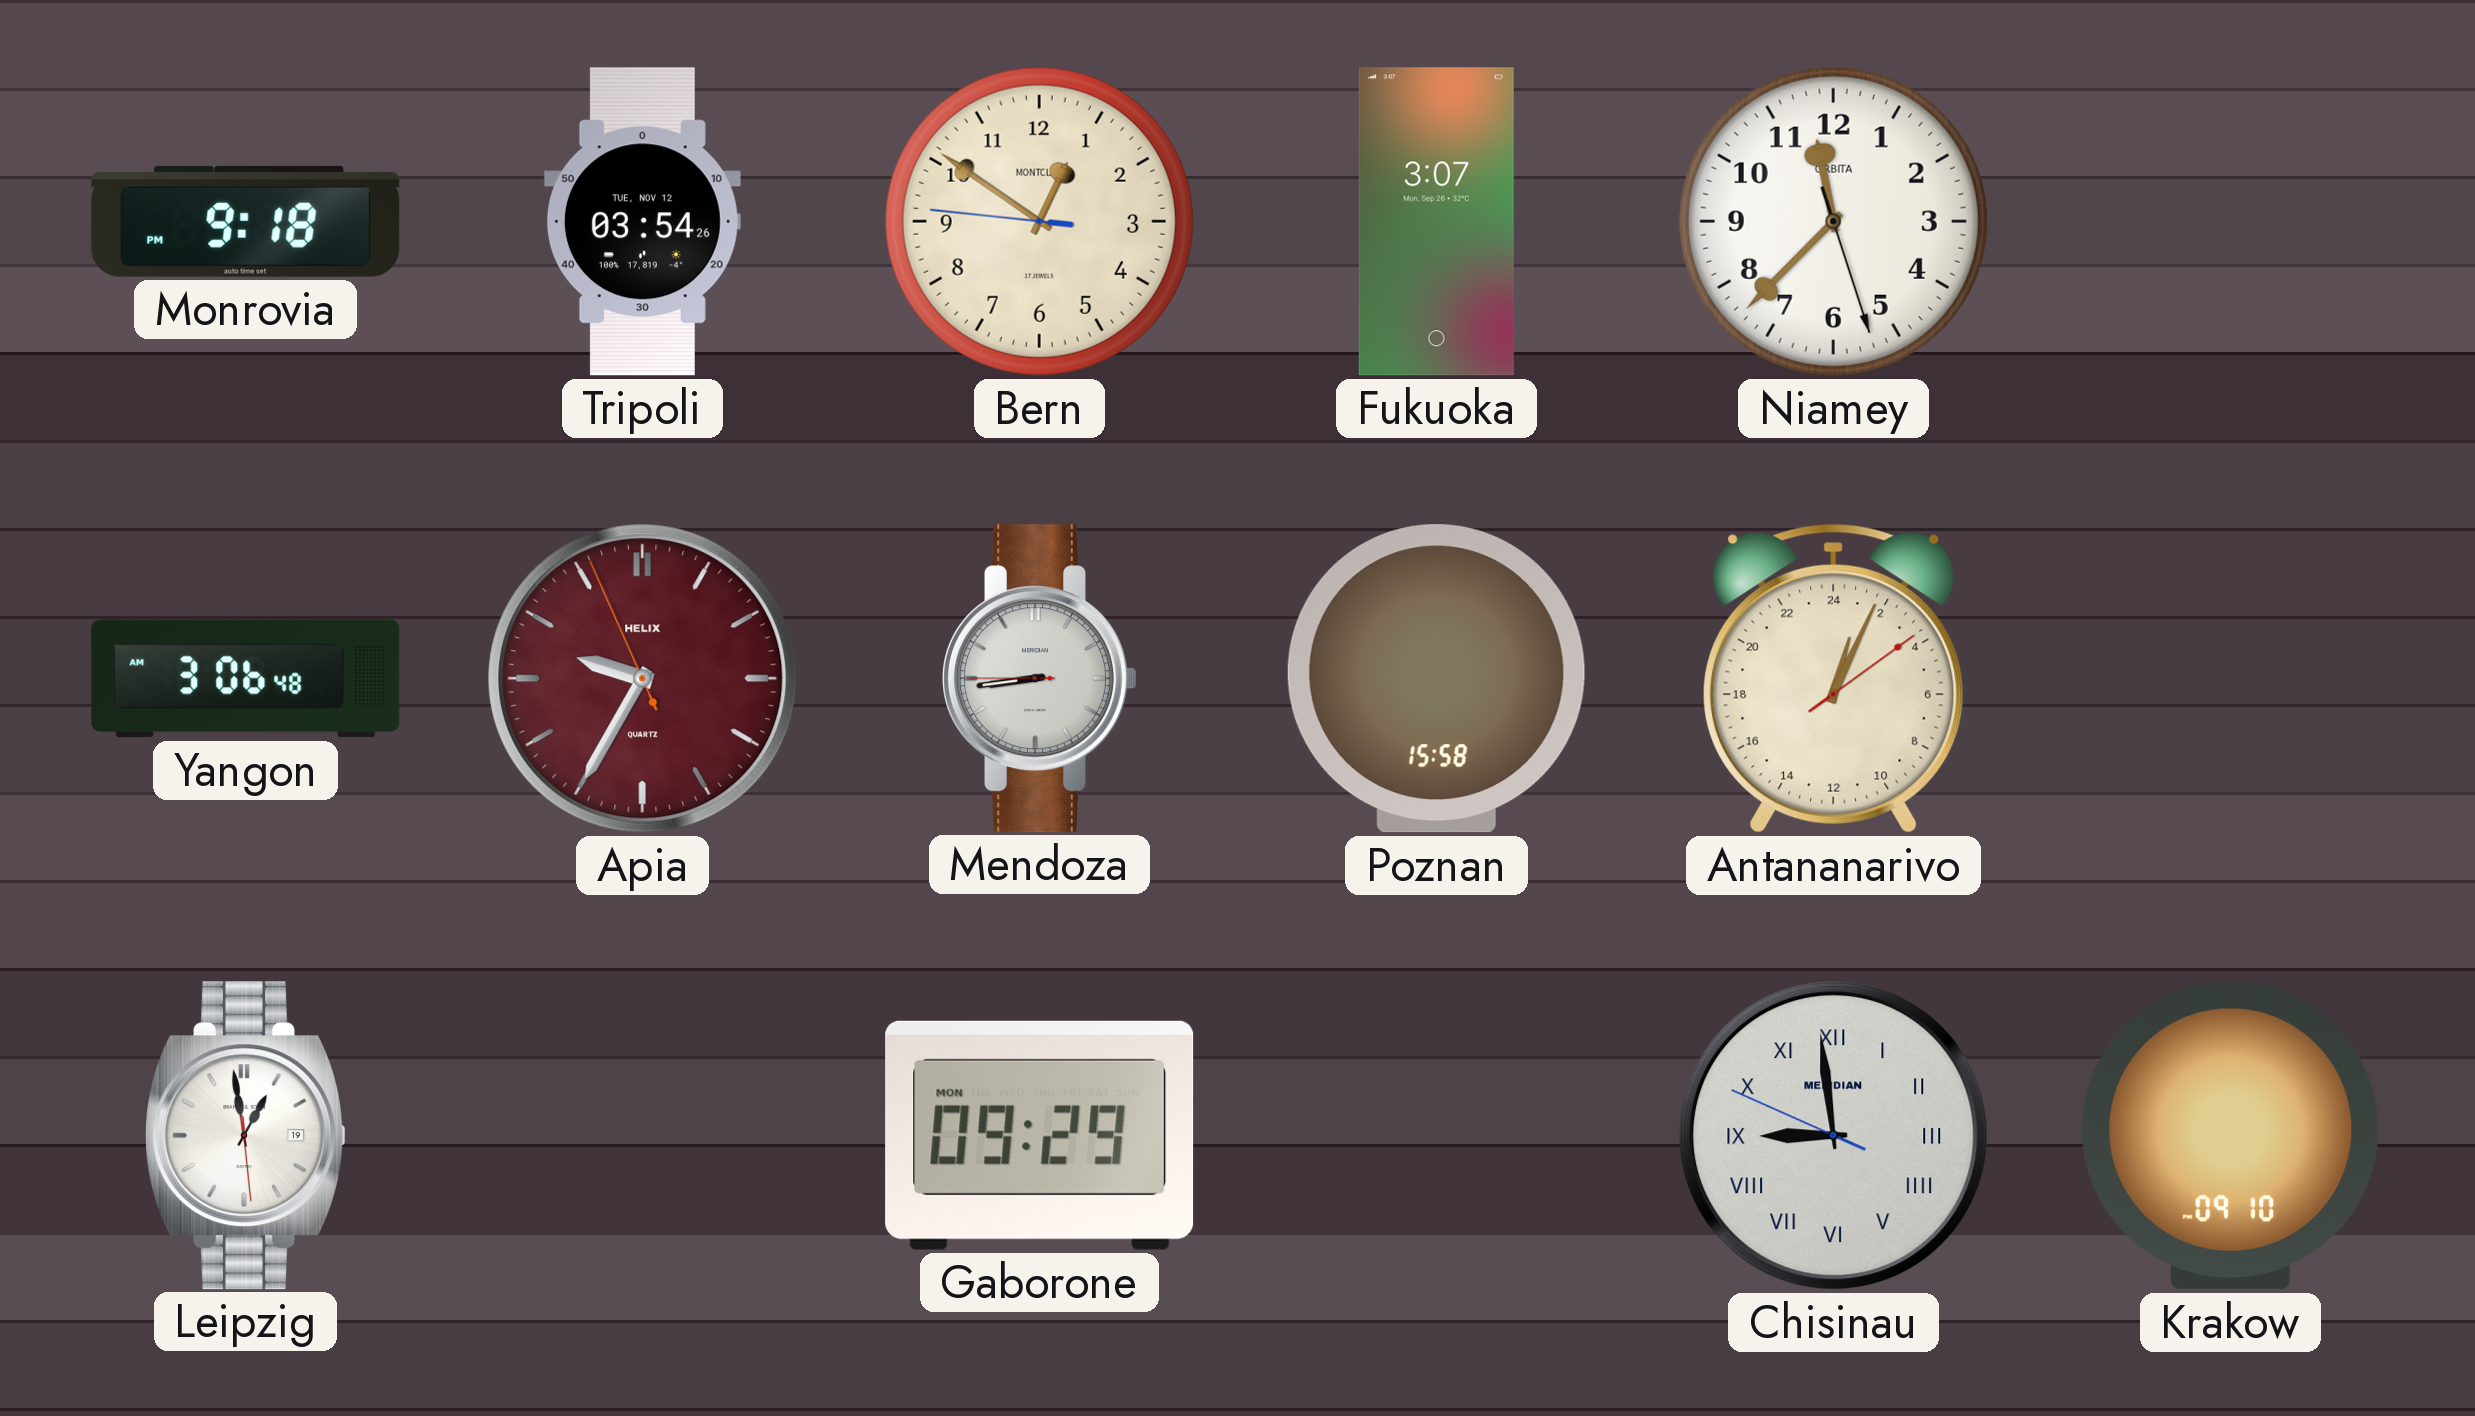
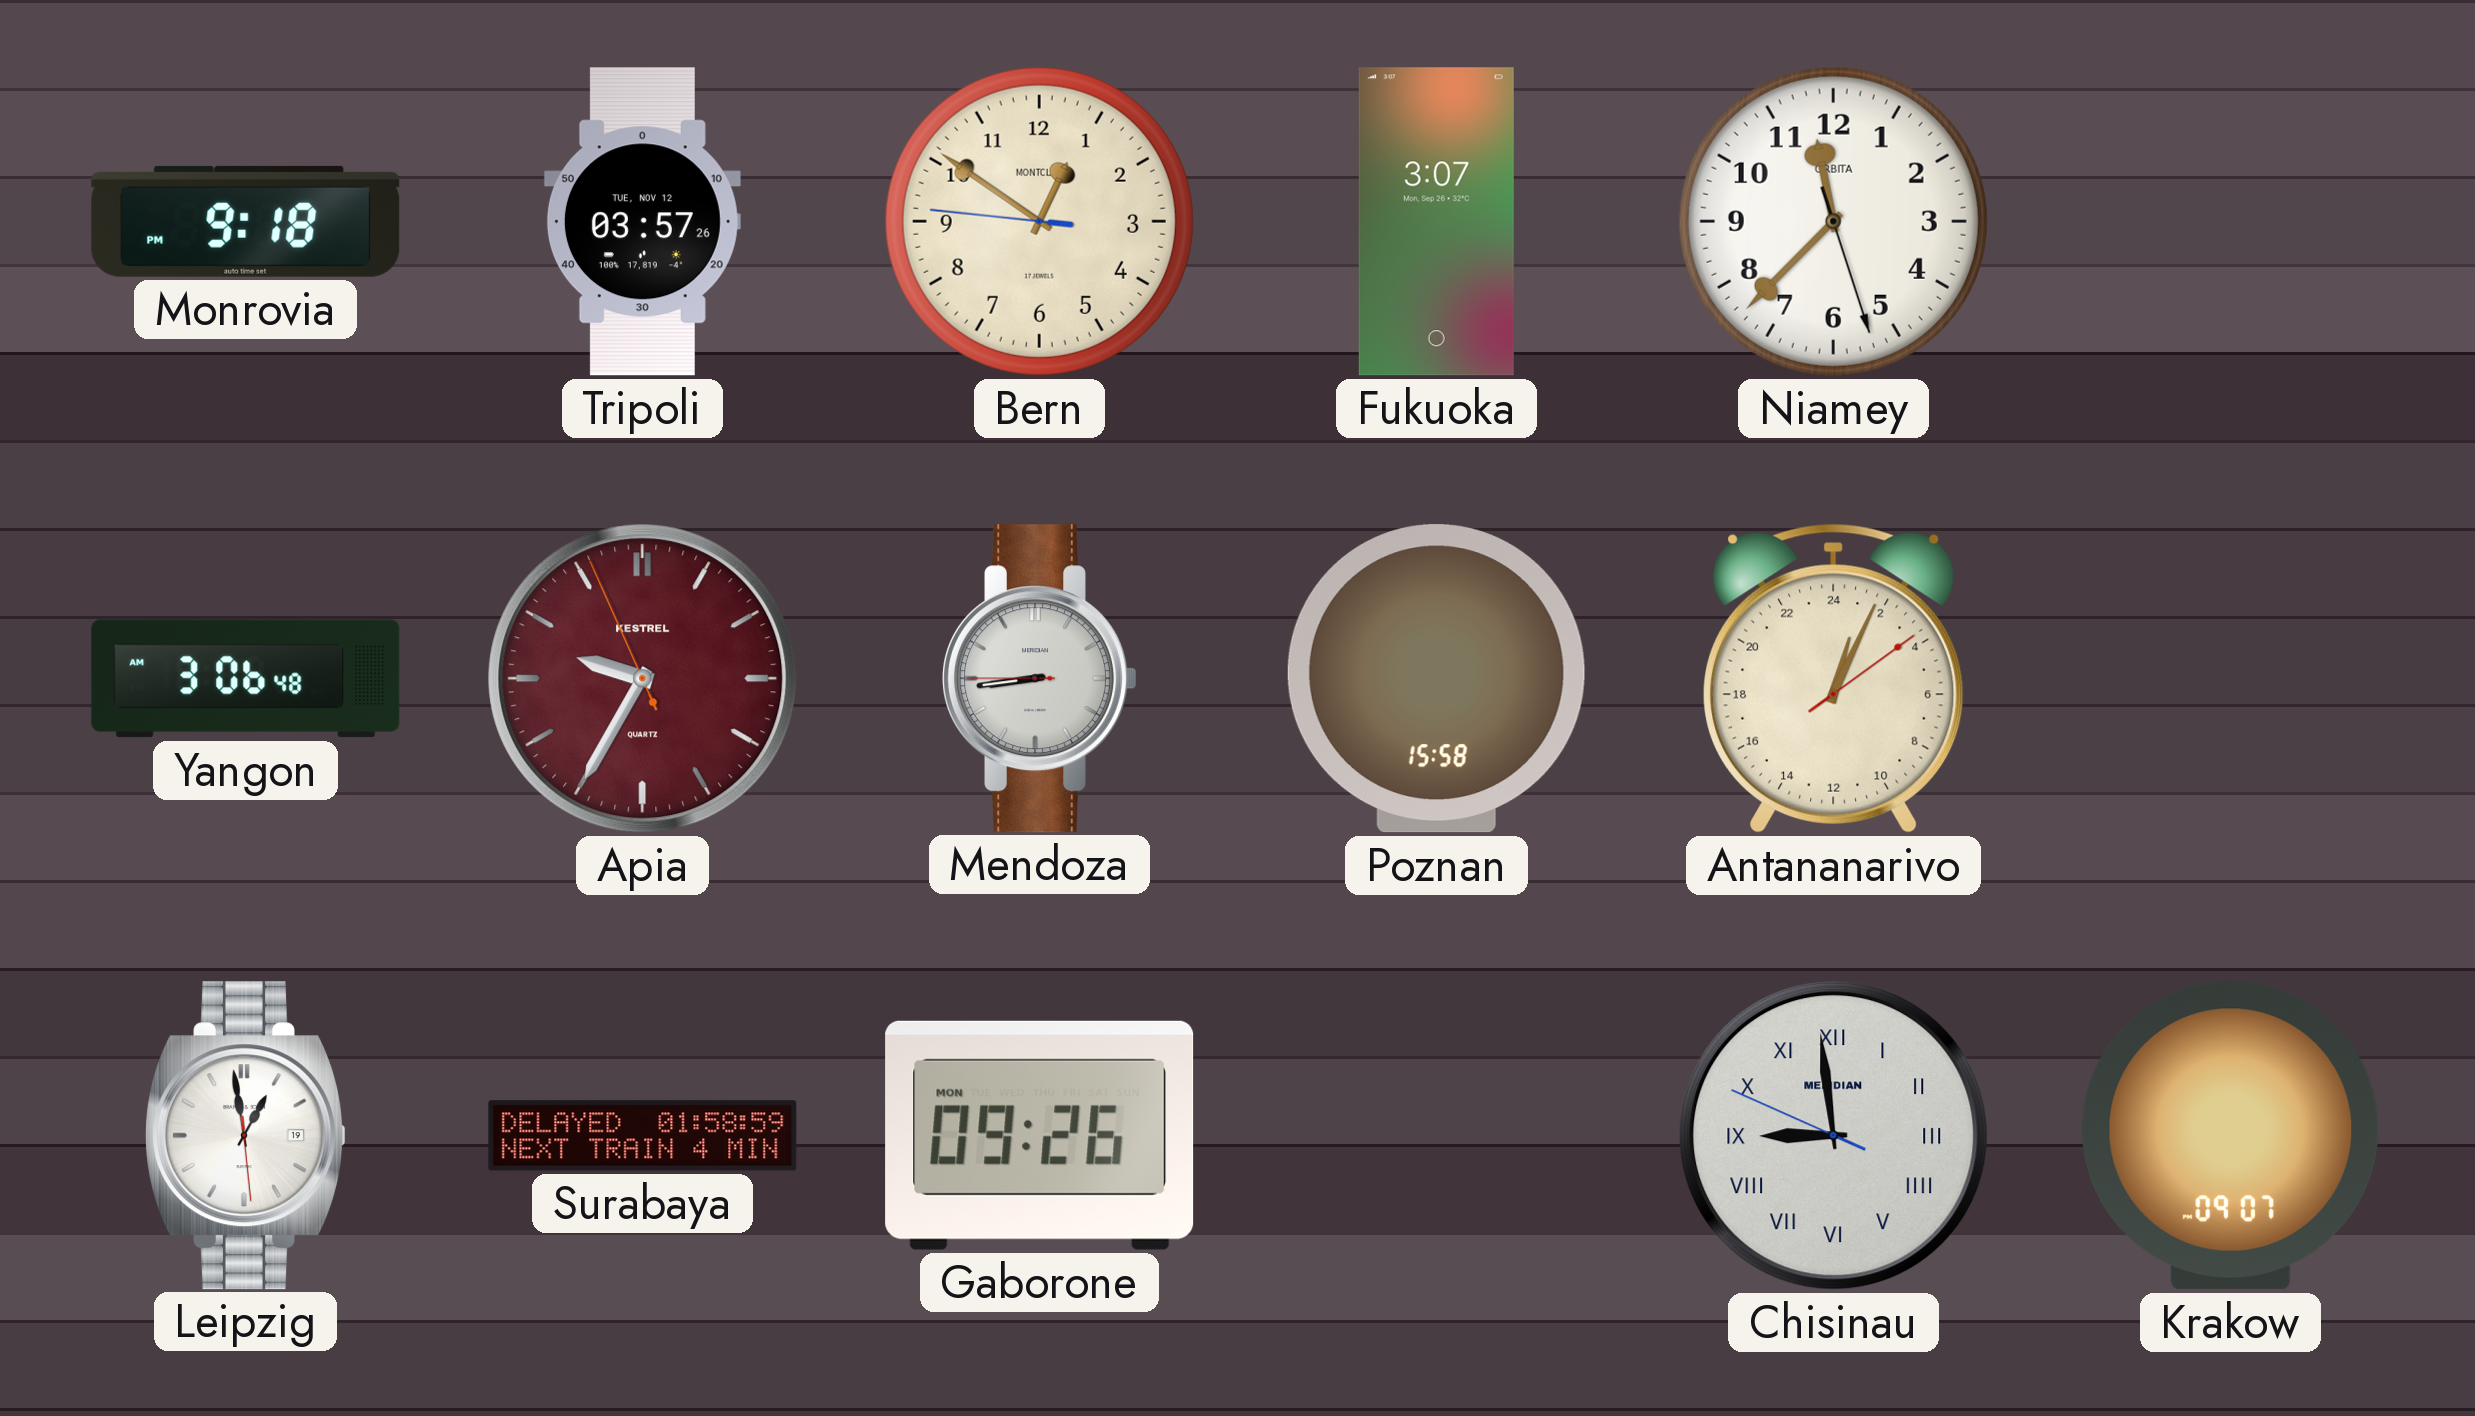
Tripoli: 03:54 -> 03:57
Apia brand: HELIX -> KESTREL
Surabaya: none -> 01:58
Gaborone: 09:29 -> 09:26
Krakow: 09:10 -> 09:07
